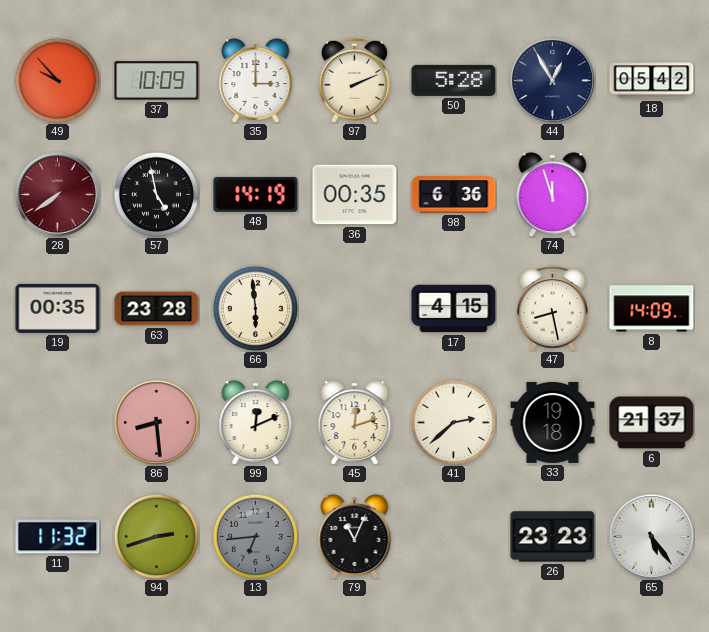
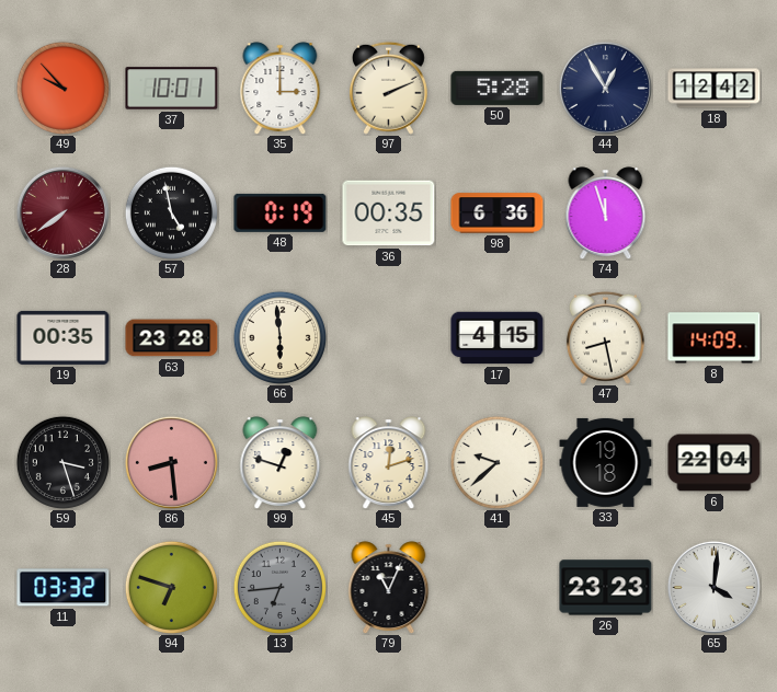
37: 10:09 -> 10:01
18: 05:42 -> 12:42
48: 14:19 -> 0:19
59: none -> 3:27
99: 12:11 -> 12:48
41: 2:38 -> 9:38
6: 21:37 -> 22:04
11: 11:32 -> 03:32
94: 2:42 -> 6:48
65: 5:24 -> 4:01
